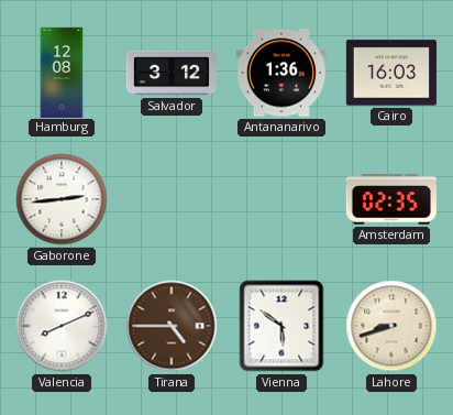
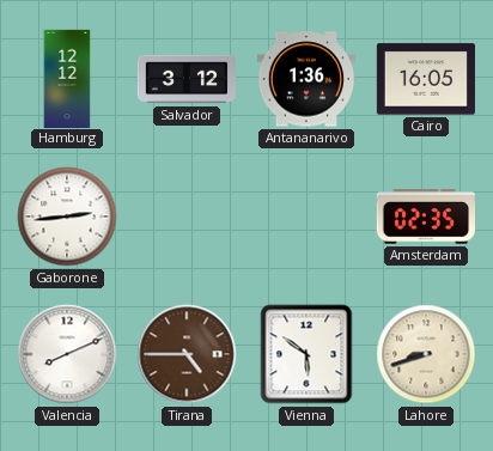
Hamburg: 12:08 -> 12:12
Cairo: 16:03 -> 16:05
